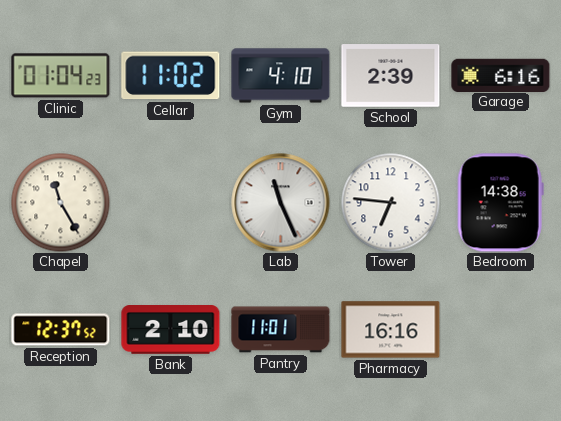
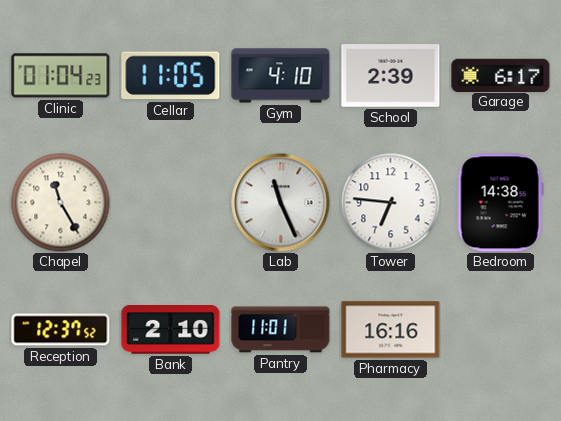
Cellar: 11:02 -> 11:05
Garage: 6:16 -> 6:17
